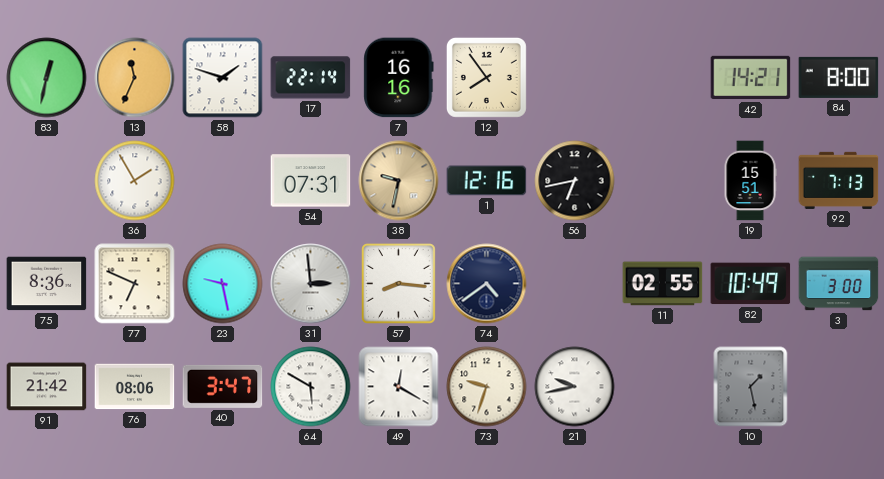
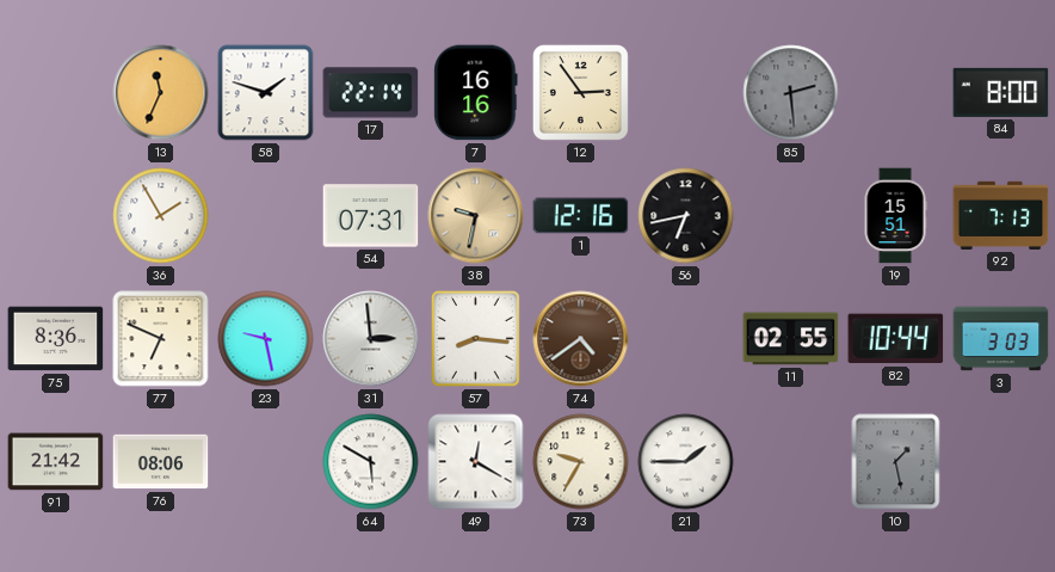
83: 12:32 -> none
12: 7:54 -> 2:54
85: none -> 2:29
42: 14:21 -> none
74 dial: navy -> brown
82: 10:49 -> 10:44
3: 3:00 -> 3:03
40: 3:47 -> none
73: 9:33 -> 9:35
21: 9:43 -> 1:45
